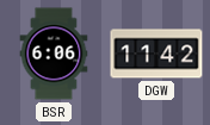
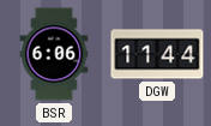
DGW: 11:42 -> 11:44
